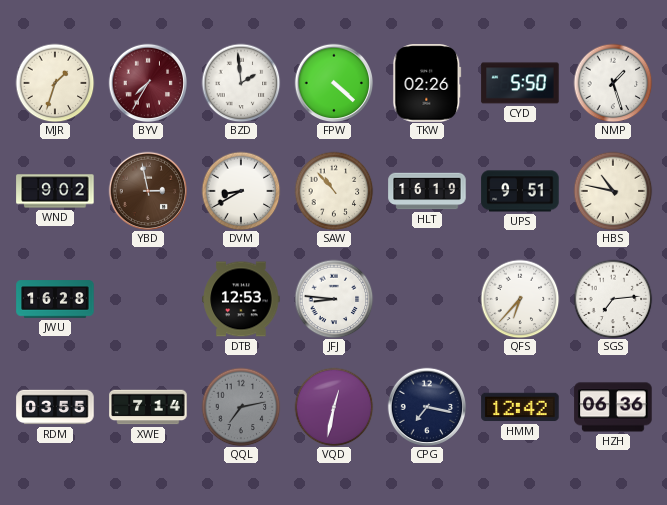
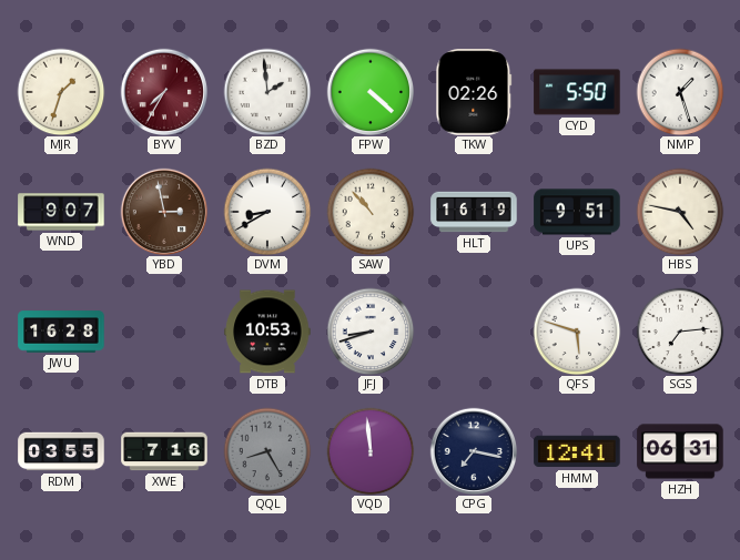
WND: 9:02 -> 9:07
HBS: 10:47 -> 4:47
DTB: 12:53 -> 10:53
JFJ: 8:46 -> 8:42
QFS: 6:37 -> 5:48
XWE: 7:14 -> 7:16
QQL: 7:13 -> 8:25
VQD: 12:32 -> 11:59
HMM: 12:42 -> 12:41
HZH: 06:36 -> 06:31
